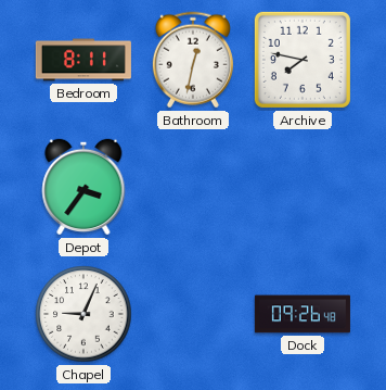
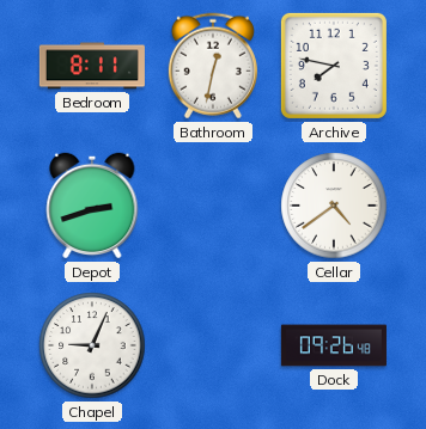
Depot: 3:36 -> 2:42
Cellar: none -> 4:39
